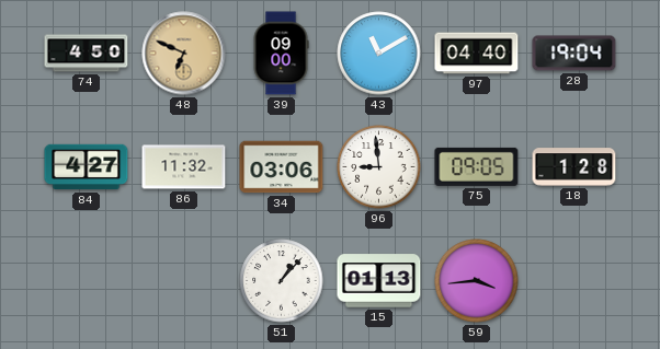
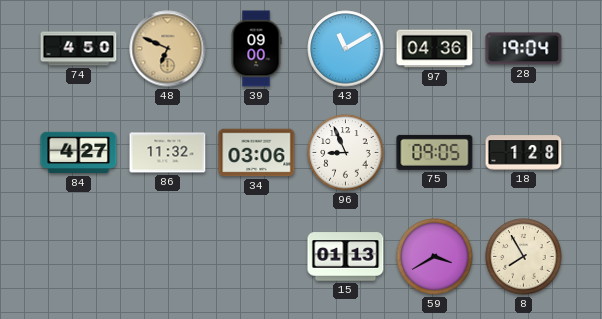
97: 04:40 -> 04:36
96: 8:59 -> 8:56
51: 1:07 -> none
59: 3:44 -> 3:40
8: none -> 7:55
